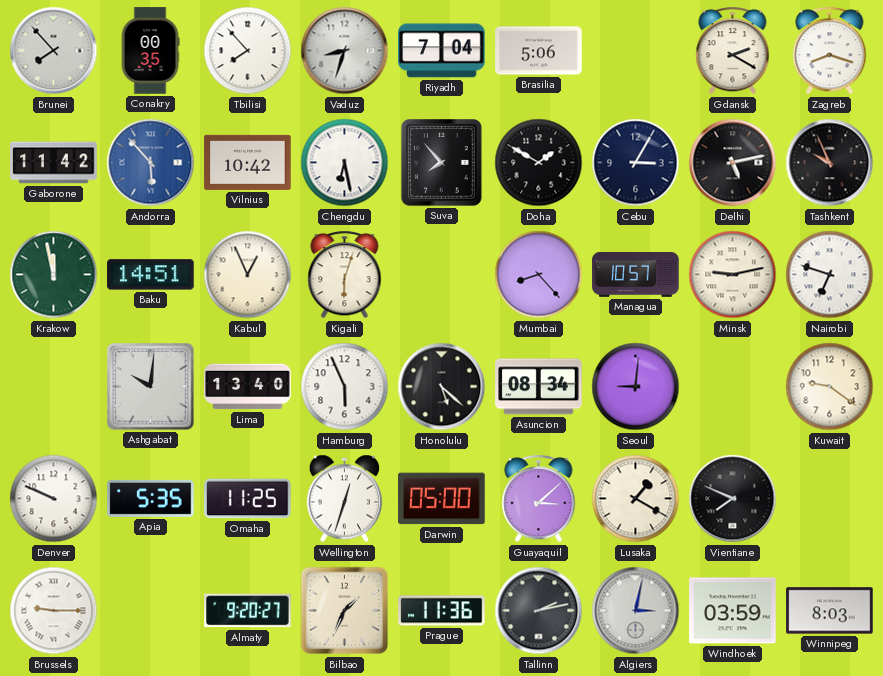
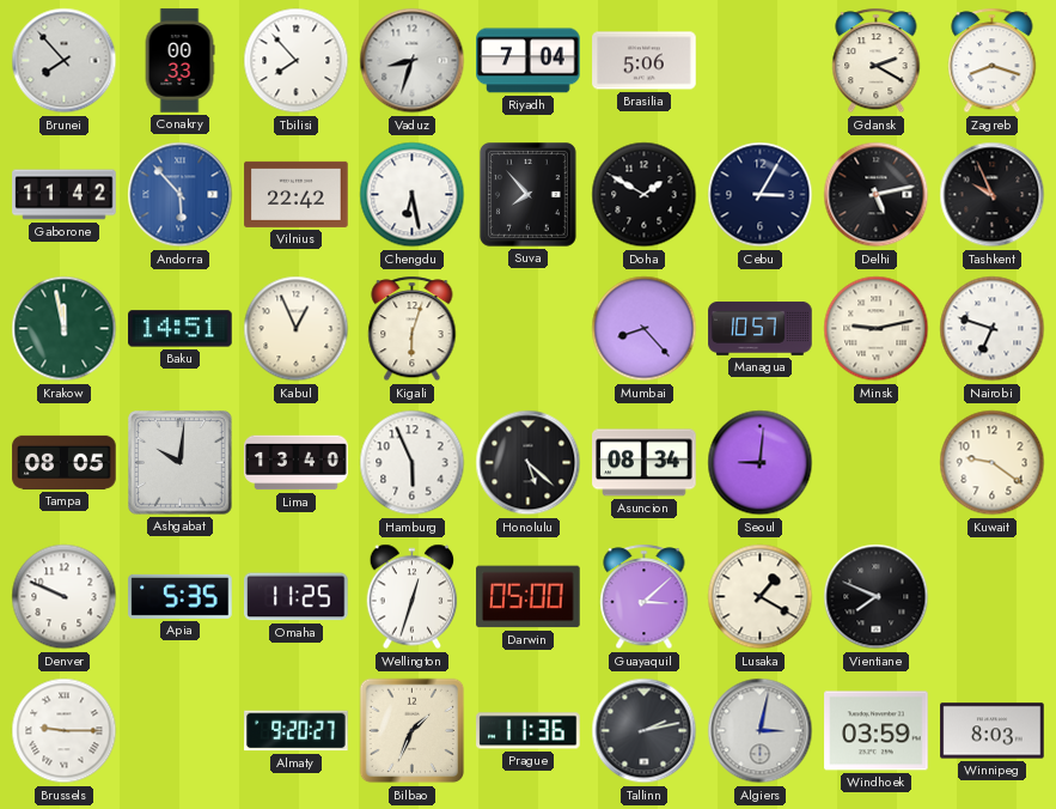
Conakry: 00:35 -> 00:33
Vilnius: 10:42 -> 22:42
Tampa: none -> 08:05
